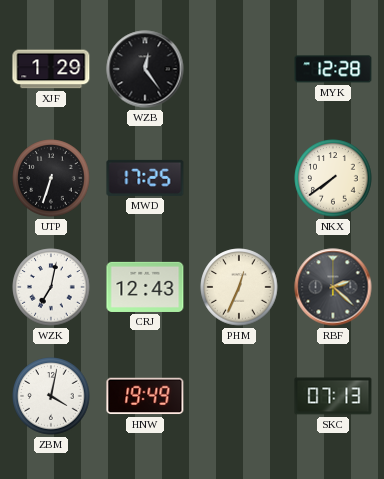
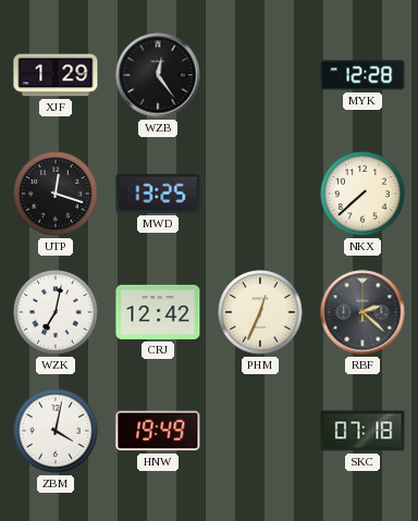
UTP: 6:33 -> 12:18
MWD: 17:25 -> 13:25
NKX: 7:39 -> 7:38
CRJ: 12:43 -> 12:42
SKC: 07:13 -> 07:18
